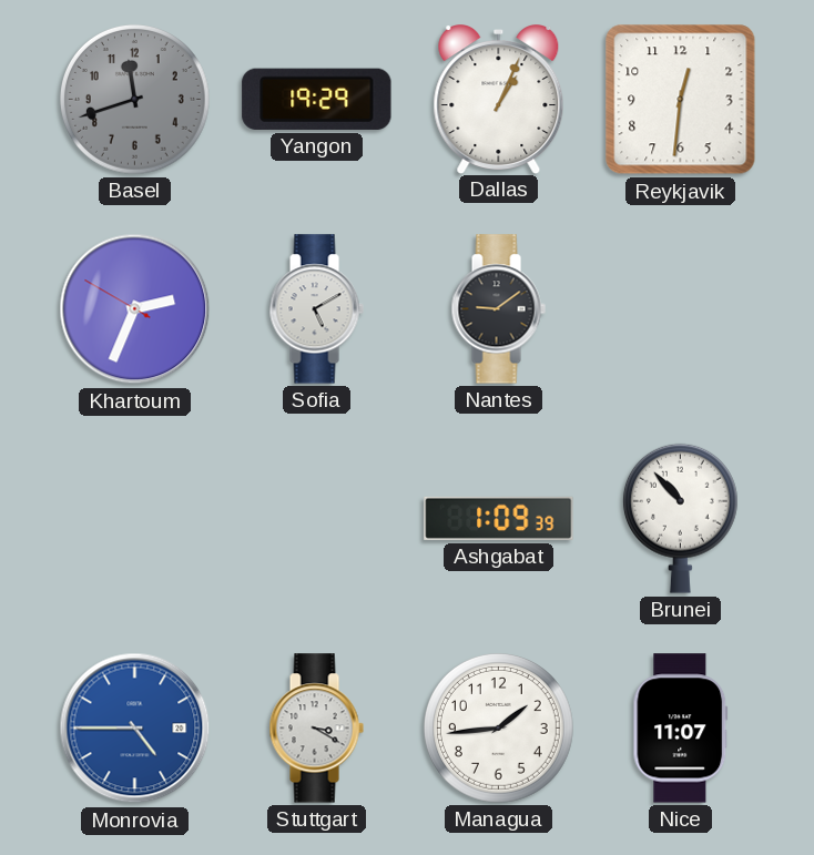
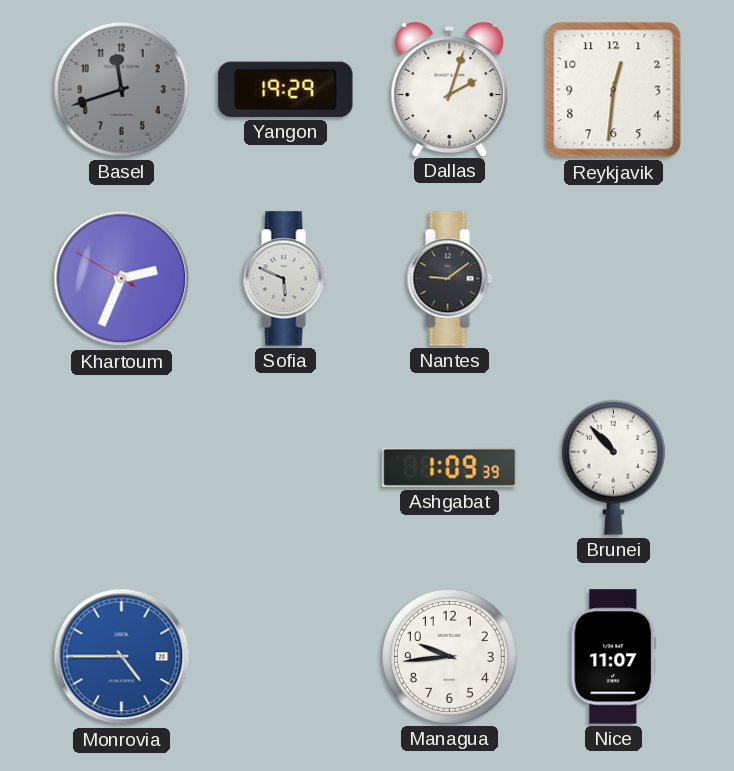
Dallas: 1:04 -> 2:03
Sofia: 5:10 -> 5:49
Stuttgart: 3:20 -> none
Managua: 1:44 -> 9:44
